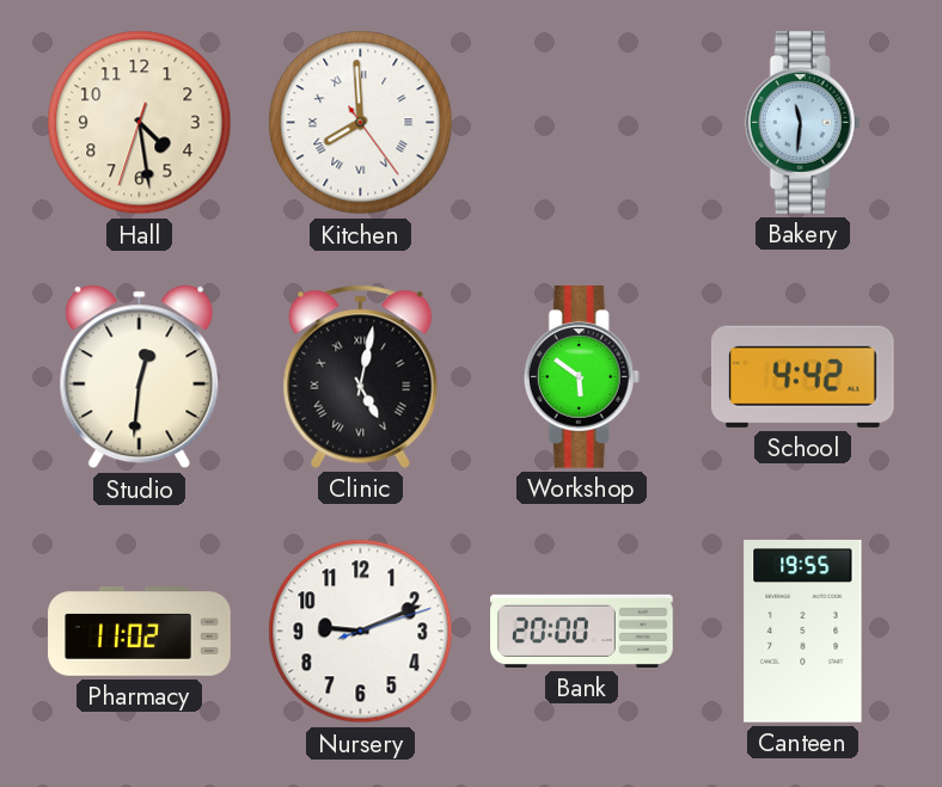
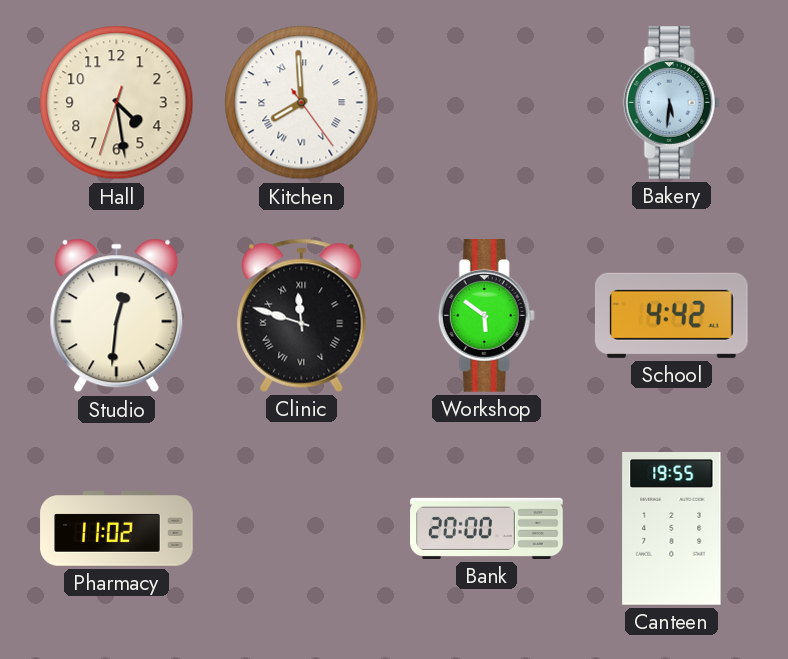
Bakery: 11:31 -> 5:31
Clinic: 5:02 -> 11:48
Nursery: 9:11 -> none
